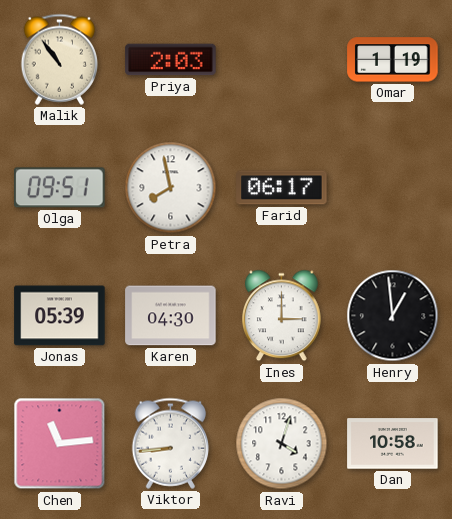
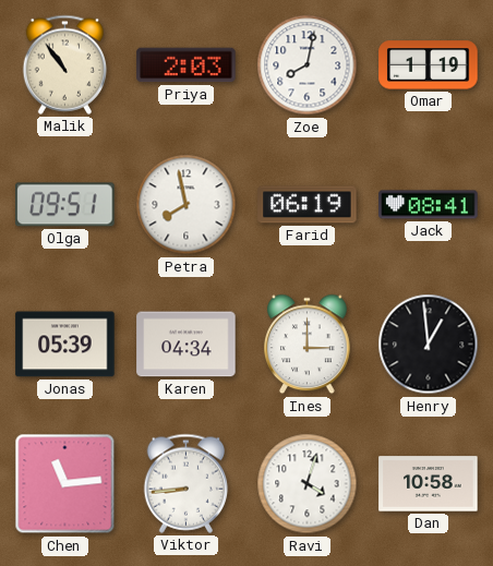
Zoe: none -> 8:02
Farid: 06:17 -> 06:19
Jack: none -> 08:41
Karen: 04:30 -> 04:34
